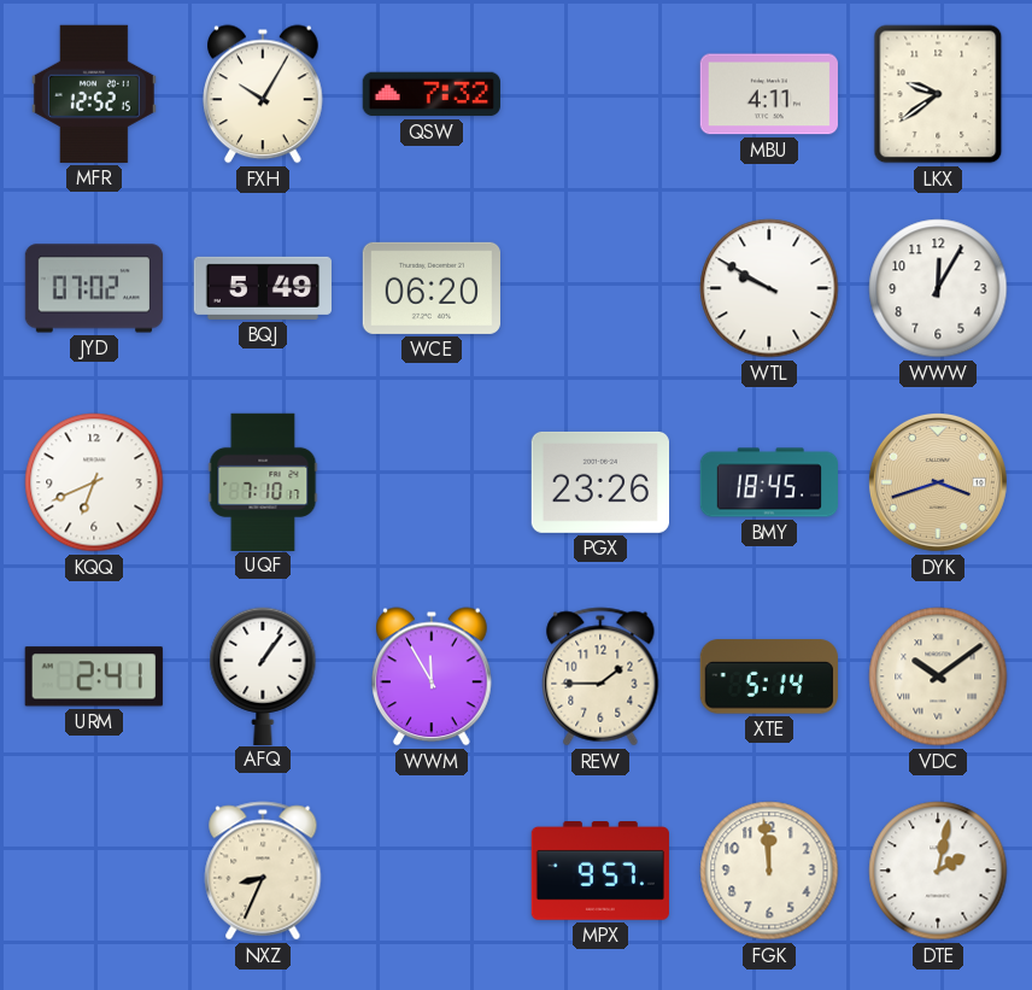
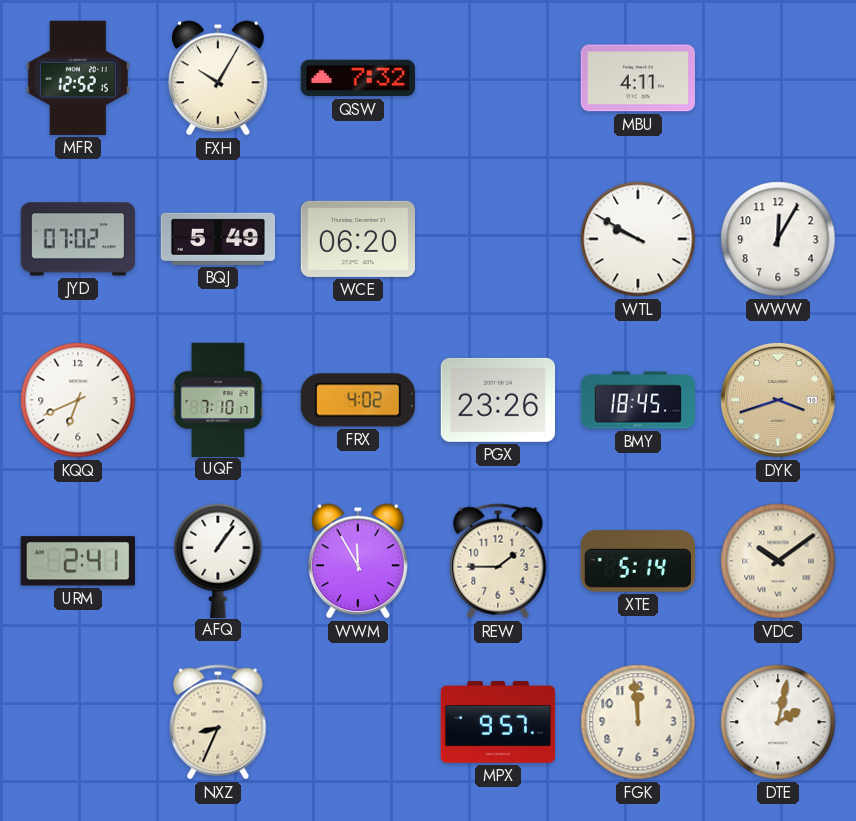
LKX: 9:39 -> none
FRX: none -> 4:02
